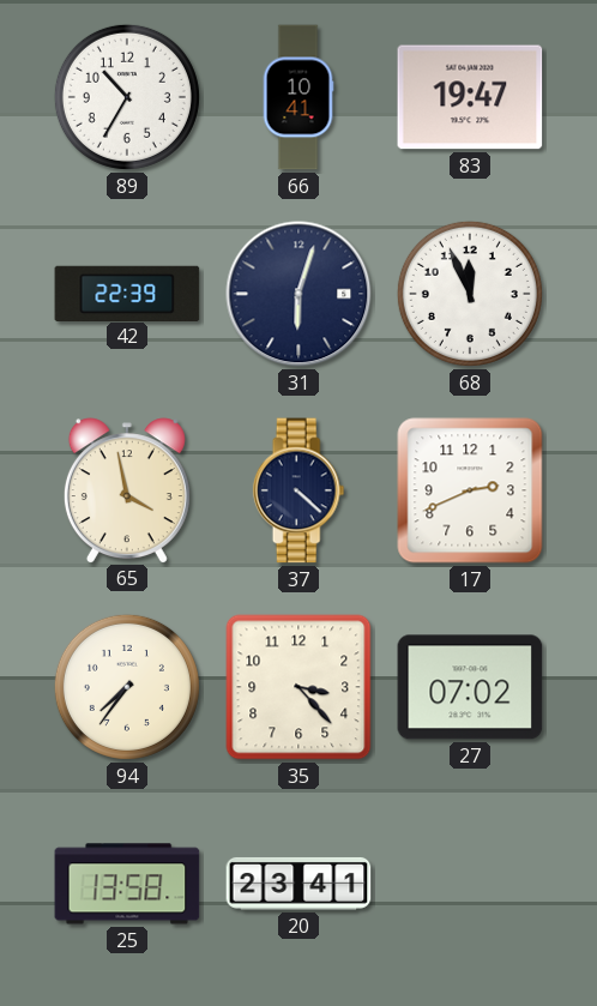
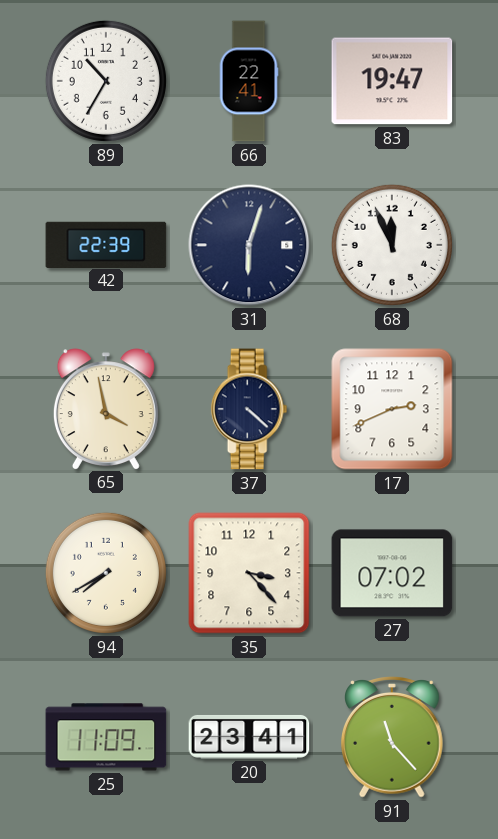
66: 10:41 -> 22:41
94: 7:36 -> 7:40
25: 13:58 -> 11:09
91: none -> 11:23
